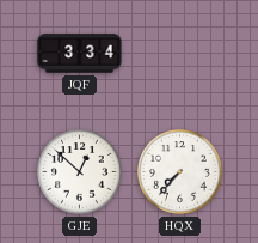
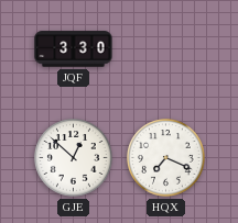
JQF: 3:34 -> 3:30
HQX: 7:37 -> 7:19
